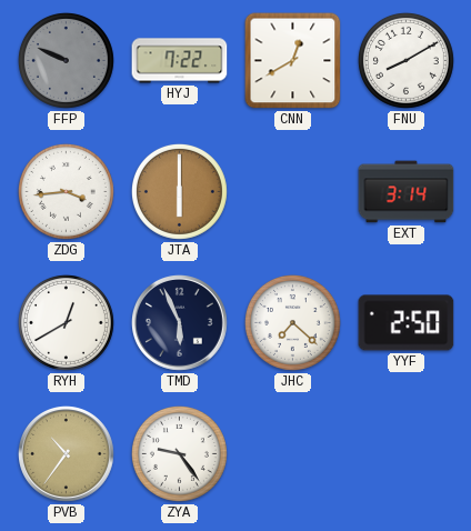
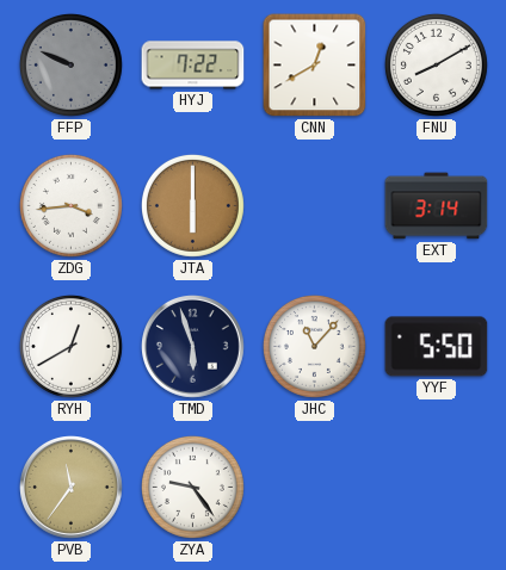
TMD: 5:56 -> 5:57
JHC: 7:22 -> 11:07
YYF: 2:50 -> 5:50
PVB: 10:36 -> 11:36
